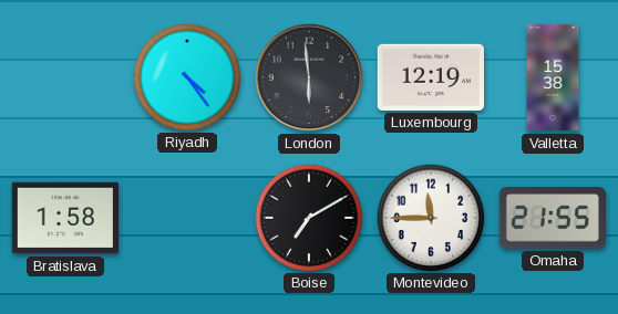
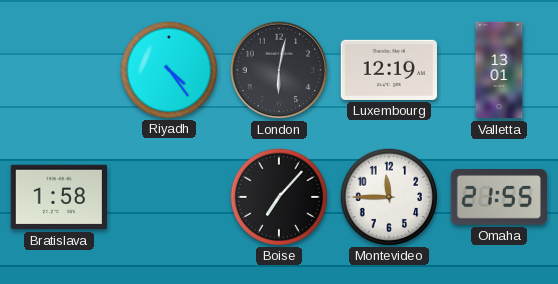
London: 5:59 -> 6:02
Valletta: 15:38 -> 13:01
Boise: 7:10 -> 7:07
